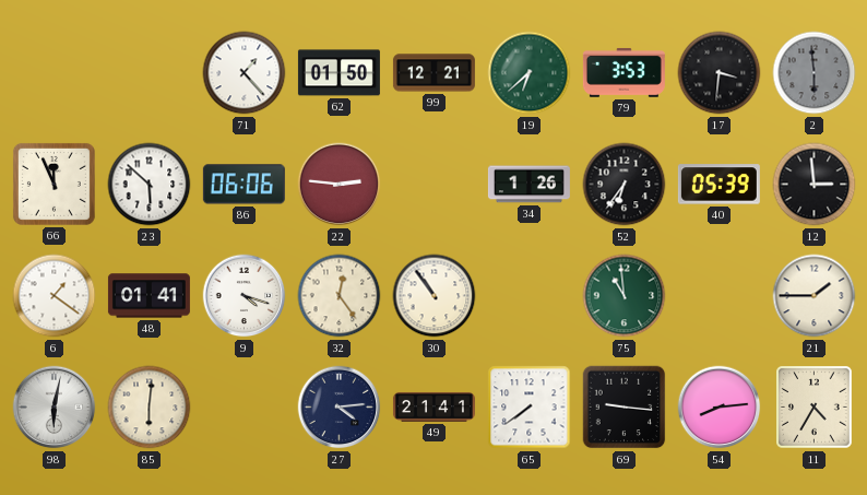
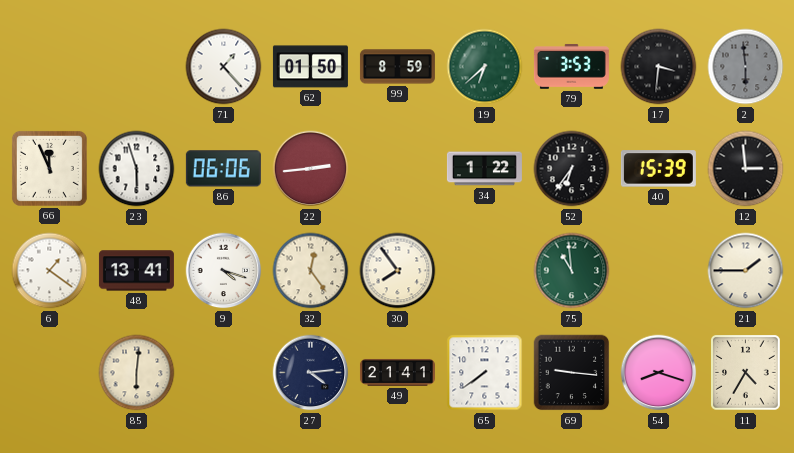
99: 12:21 -> 8:59
23: 5:52 -> 5:57
22: 2:46 -> 2:44
34: 1:26 -> 1:22
40: 05:39 -> 15:39
48: 01:41 -> 13:41
30: 10:54 -> 7:54
98: 6:02 -> none
54: 8:14 -> 8:18
